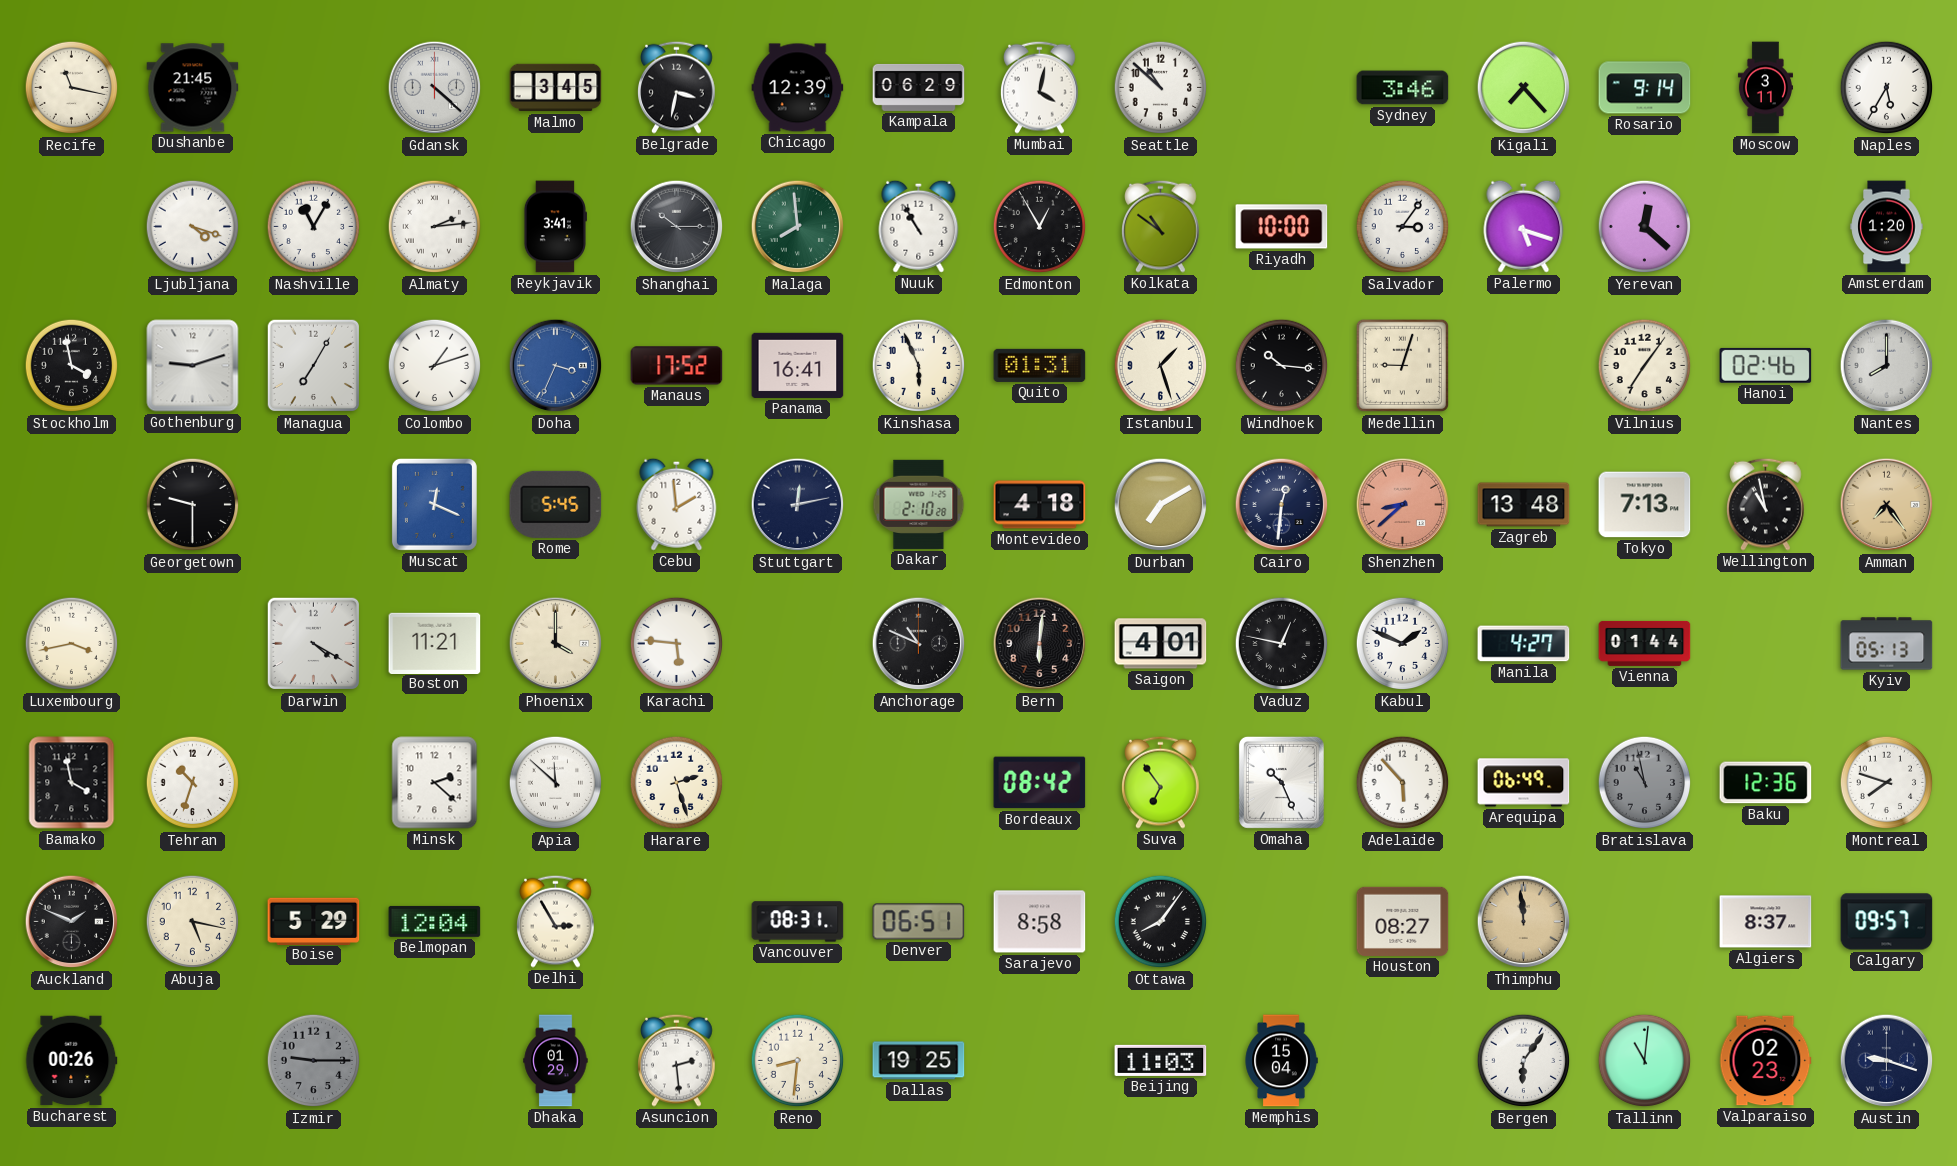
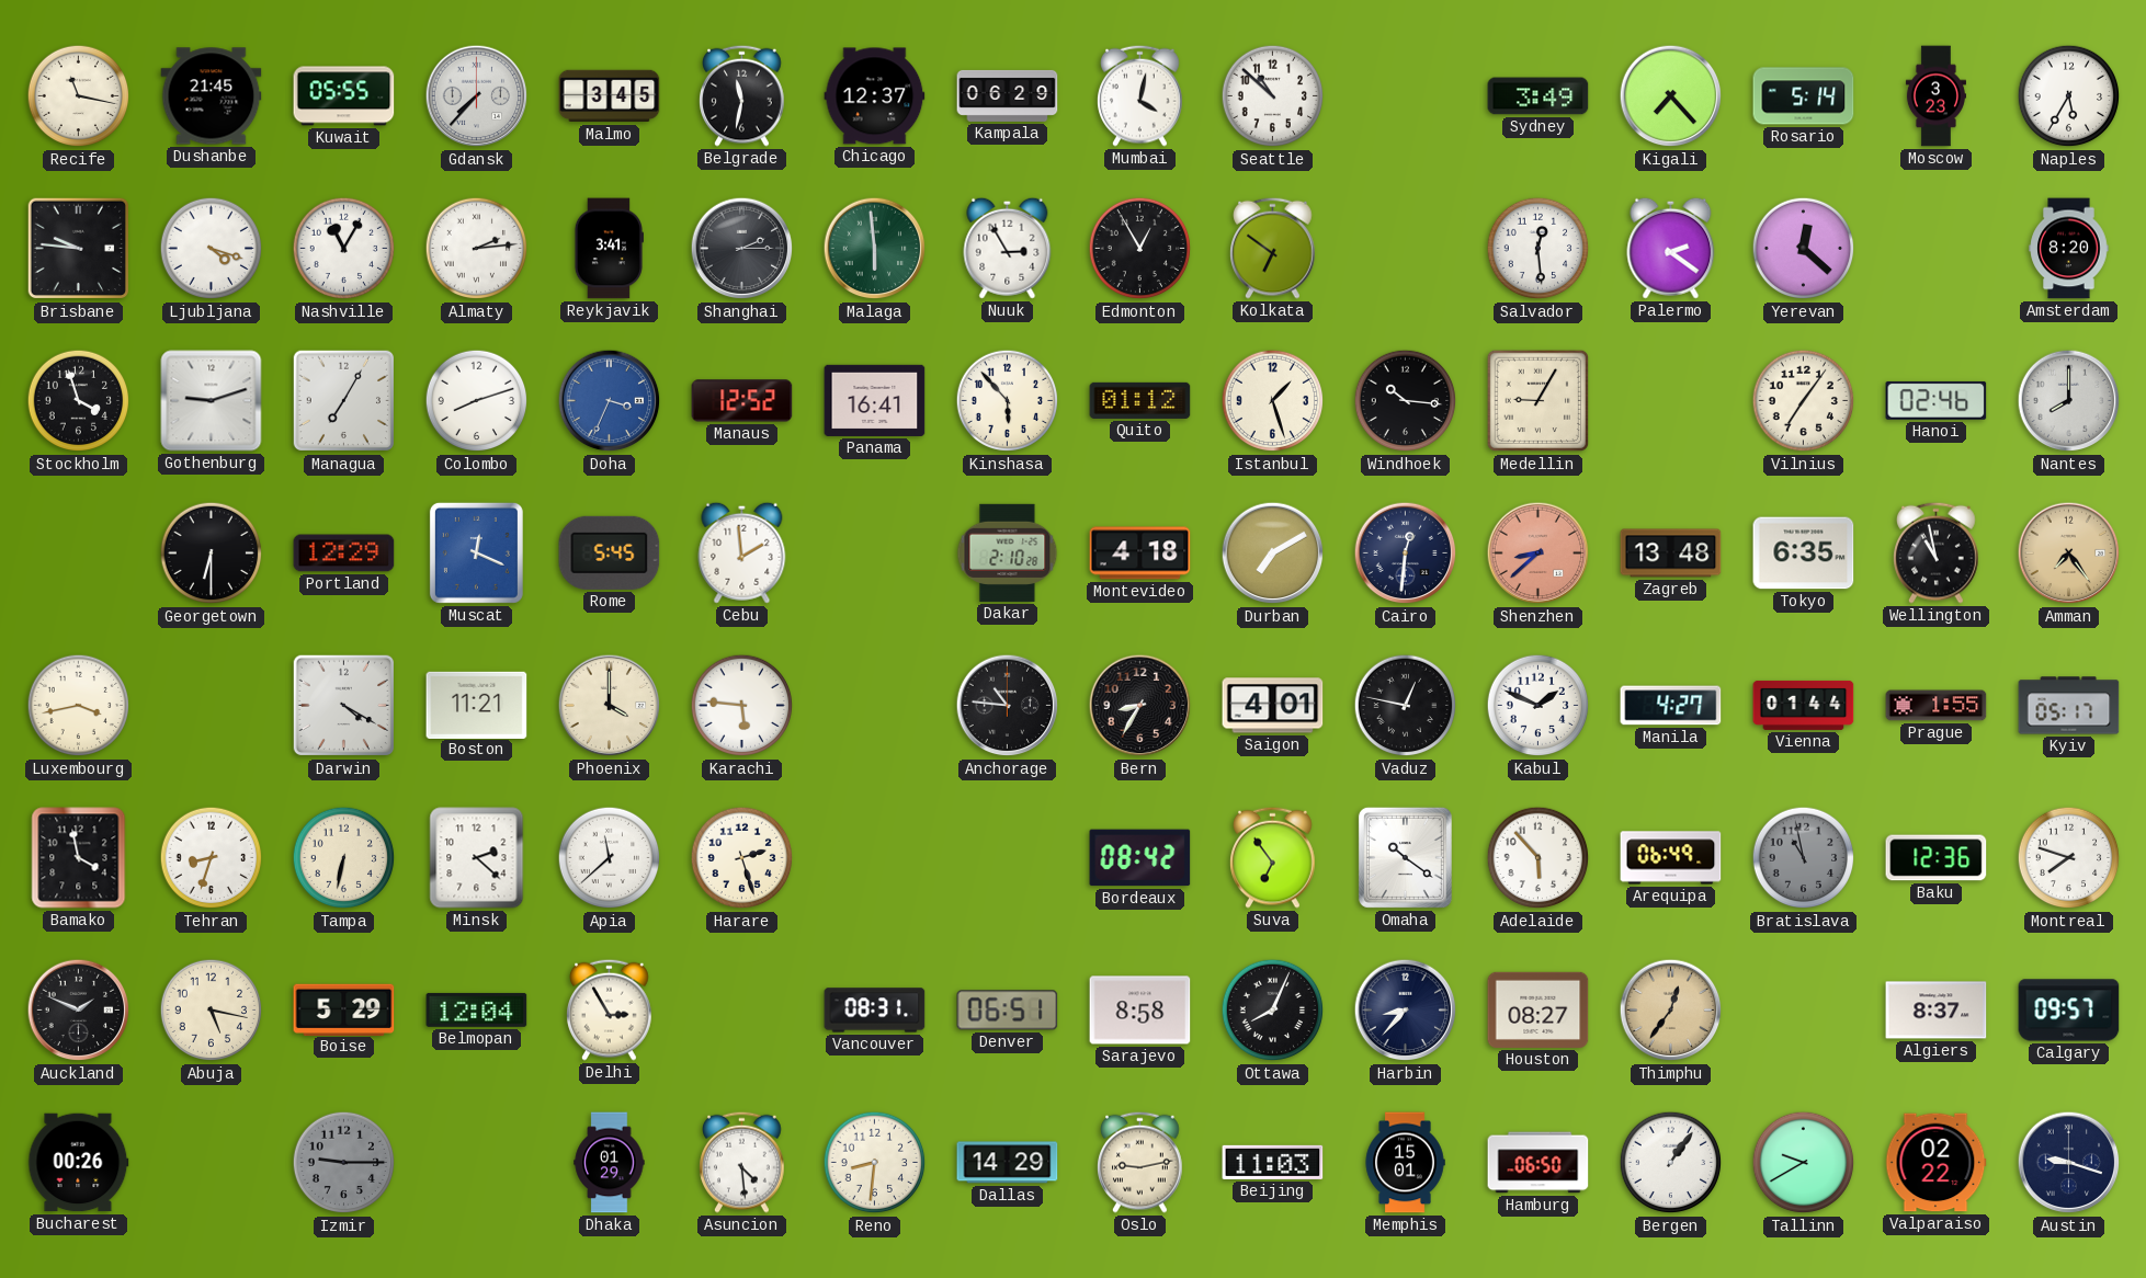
Kuwait: none -> 05:55
Gdansk: 4:22 -> 7:37
Belgrade: 3:32 -> 11:32
Chicago: 12:39 -> 12:37
Sydney: 3:46 -> 3:49
Rosario: 9:14 -> 5:14
Moscow: 3:11 -> 3:23
Brisbane: none -> 9:46
Shanghai: 10:15 -> 2:15
Malaga: 7:59 -> 5:59
Nuuk: 10:55 -> 2:55
Kolkata: 10:51 -> 6:51
Riyadh: 10:00 -> none
Salvador: 3:06 -> 12:29
Palermo: 5:18 -> 2:21
Amsterdam: 1:20 -> 8:20
Stockholm: 3:58 -> 3:57
Colombo: 1:12 -> 8:12
Manaus: 17:52 -> 12:52
Kinshasa: 5:56 -> 5:53
Quito: 01:31 -> 01:12
Medellin: 9:03 -> 9:05
Georgetown: 9:30 -> 6:30
Portland: none -> 12:29
Stuttgart: 12:13 -> none
Tokyo: 7:13 -> 6:35
Anchorage: 10:49 -> 10:46
Bern: 6:01 -> 8:35
Prague: none -> 1:55
Kyiv: 05:13 -> 05:17
Tehran: 10:33 -> 8:33
Tampa: none -> 6:32
Apia: 11:52 -> 11:38
Omaha: 10:26 -> 10:21
Ottawa: 8:06 -> 8:04
Harbin: none -> 8:37
Thimphu: 11:59 -> 12:36
Asuncion: 2:29 -> 4:29
Dallas: 19:25 -> 14:29
Oslo: none -> 9:13
Memphis: 15:04 -> 15:01
Hamburg: none -> 06:50
Bergen: 6:06 -> 1:06
Tallinn: 11:01 -> 9:40
Valparaiso: 02:23 -> 02:22
